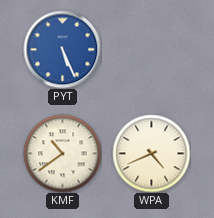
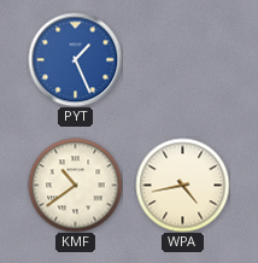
PYT: 5:26 -> 1:26
WPA: 4:41 -> 4:43
